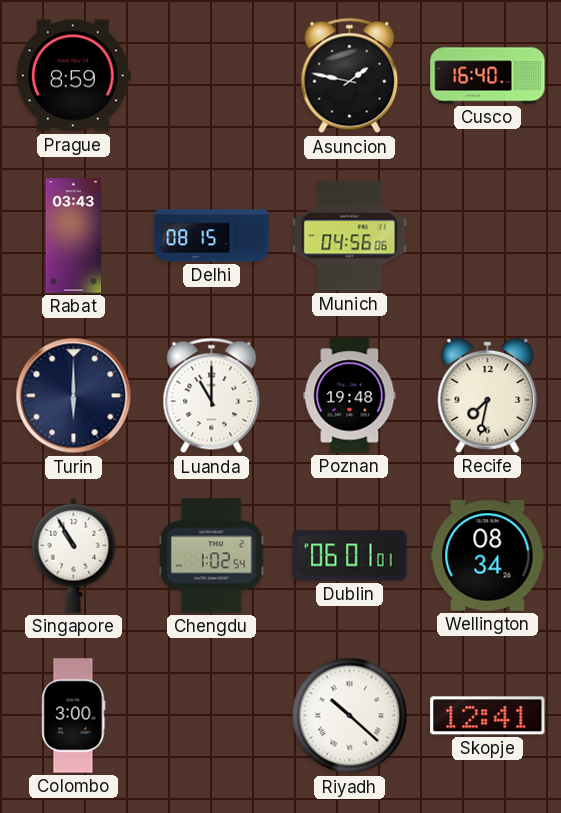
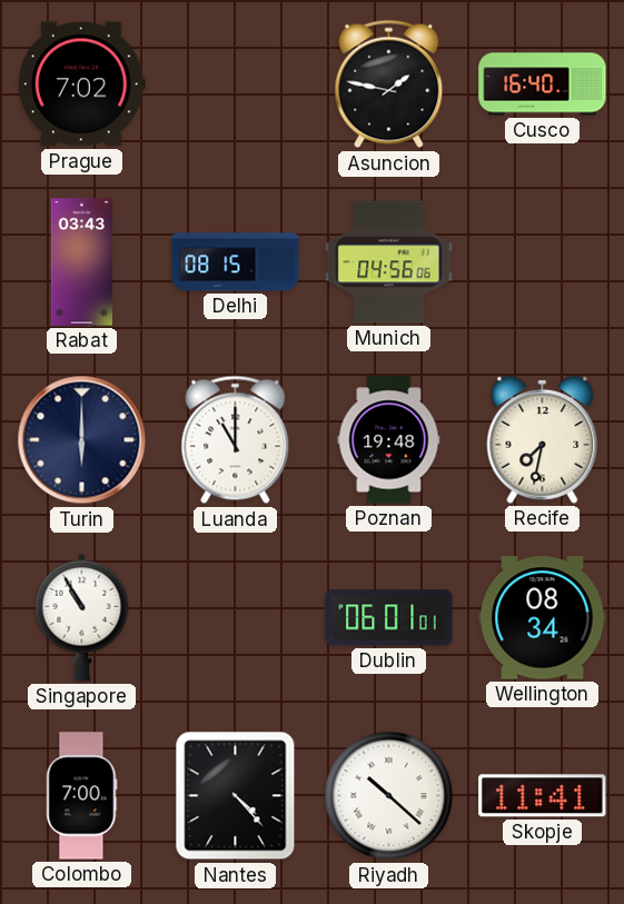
Prague: 8:59 -> 7:02
Chengdu: 1:02 -> none
Colombo: 3:00 -> 7:00
Nantes: none -> 4:23
Skopje: 12:41 -> 11:41
